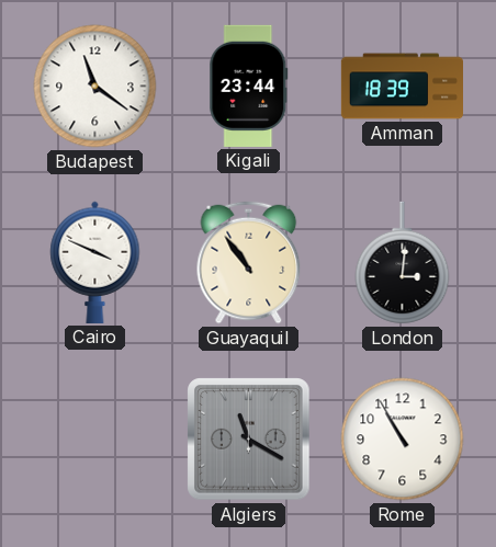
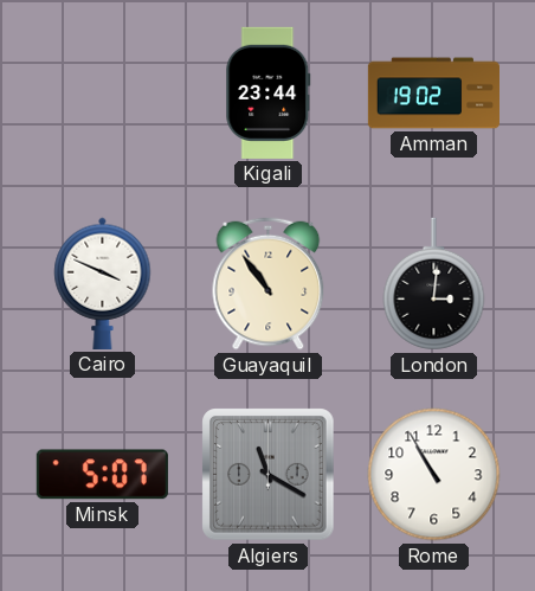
Budapest: 11:21 -> none
Amman: 18:39 -> 19:02
Minsk: none -> 5:07
